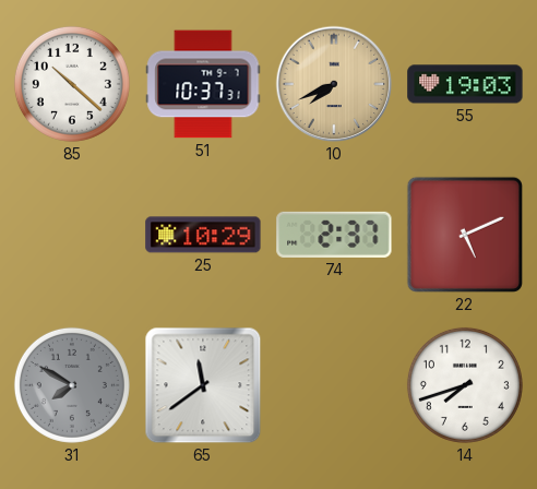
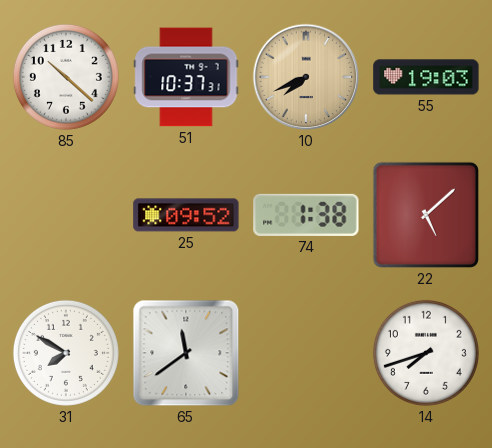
25: 10:29 -> 09:52
74: 2:37 -> 1:38
22: 5:11 -> 5:08
31 dial: grey -> white
